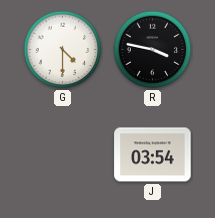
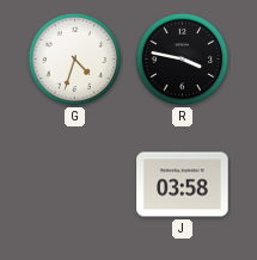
G: 4:30 -> 4:33
J: 03:54 -> 03:58
